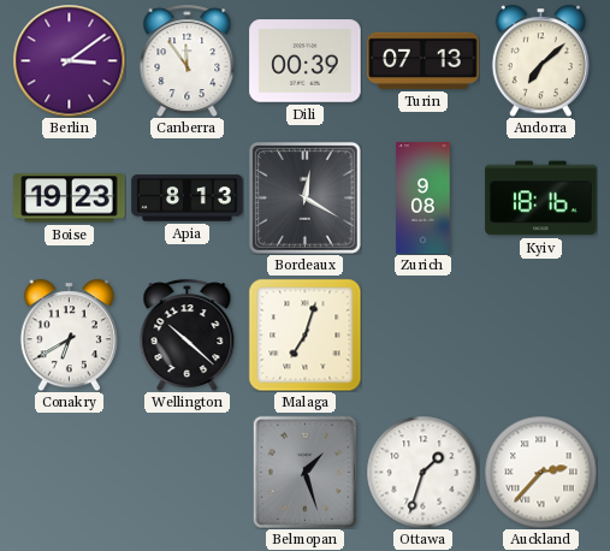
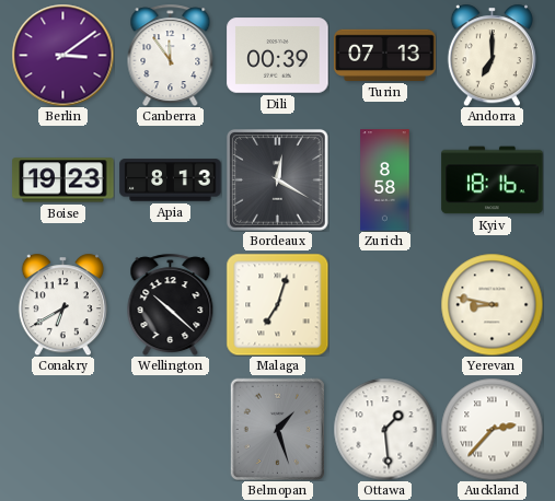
Andorra: 7:08 -> 7:00
Zurich: 9:08 -> 8:58
Yerevan: none -> 8:47
Ottawa: 1:33 -> 1:29
